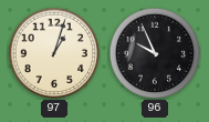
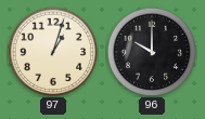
96: 9:56 -> 10:00
